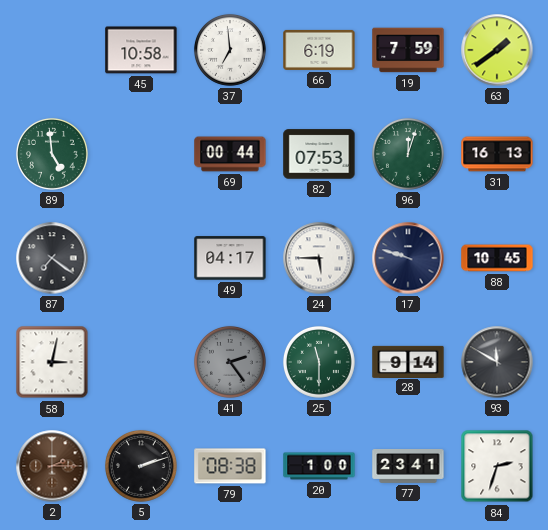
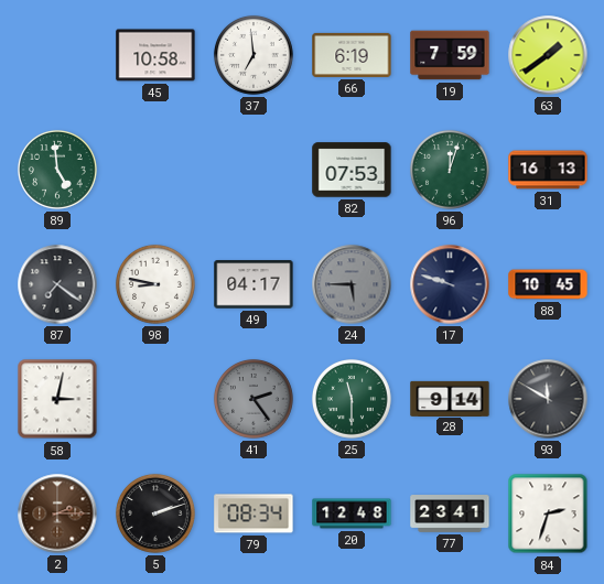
69: 00:44 -> none
98: none -> 8:47
24 dial: white -> grey
79: 08:38 -> 08:34
20: 1:00 -> 12:48
